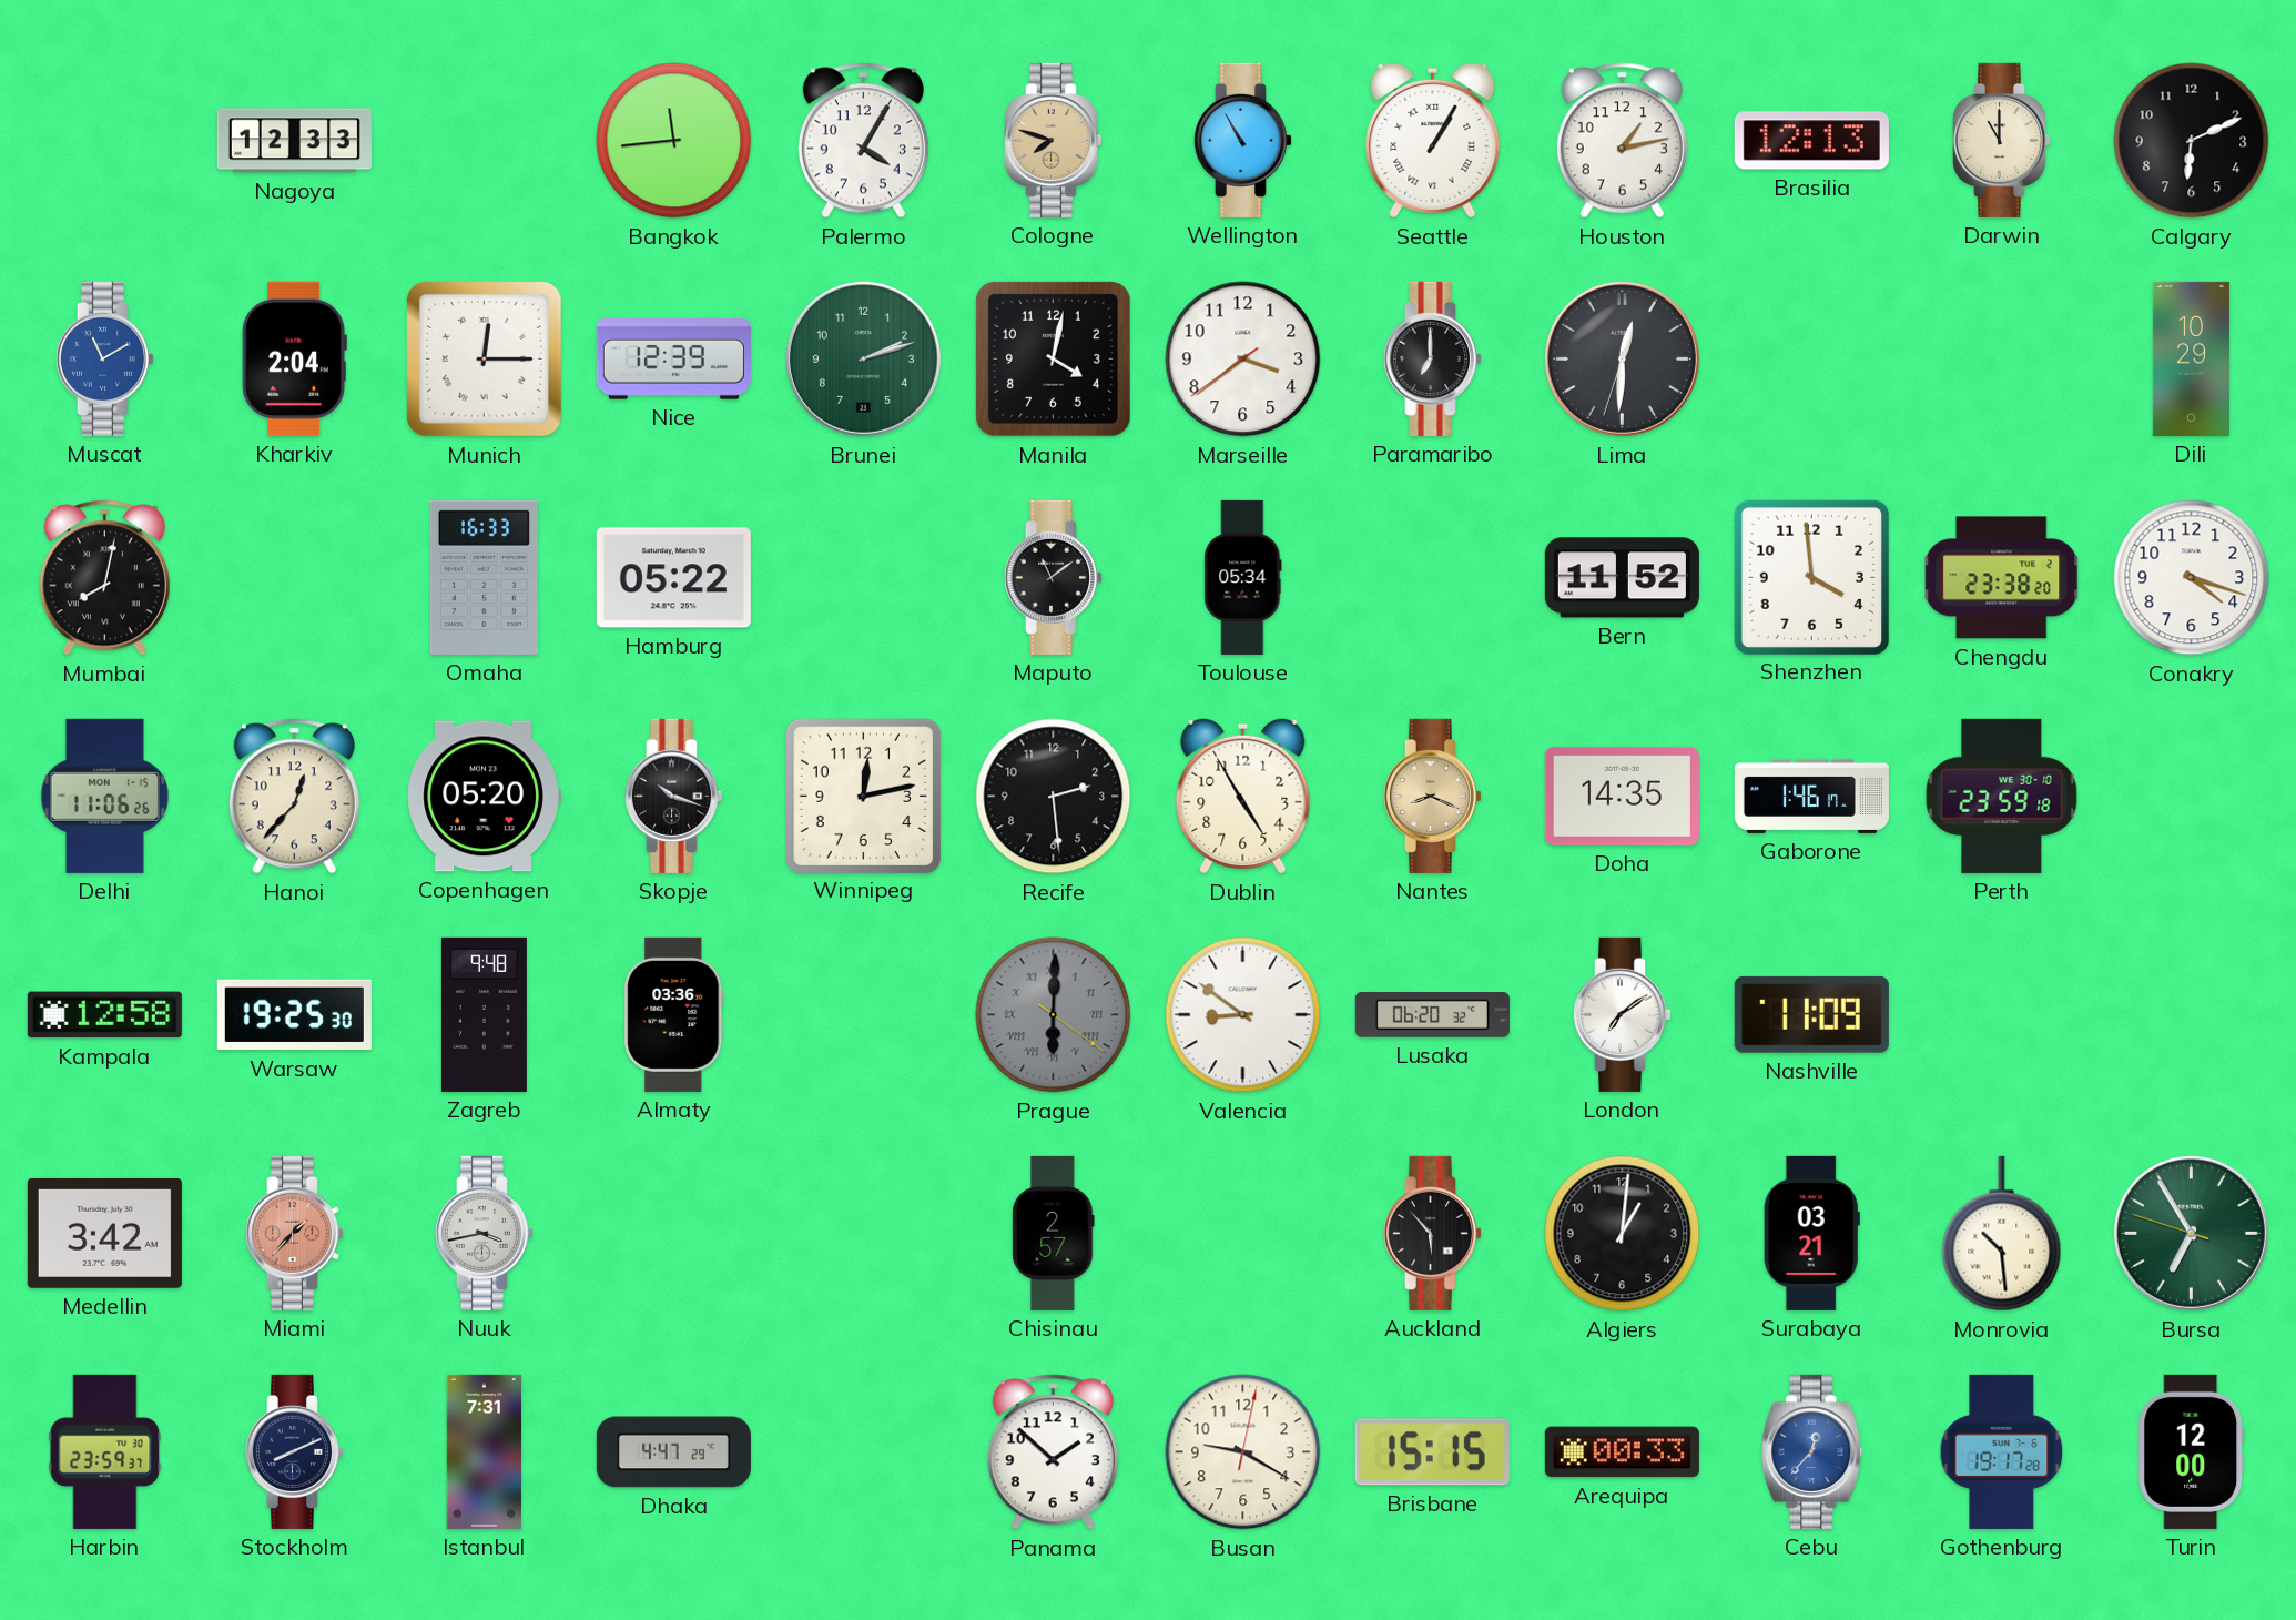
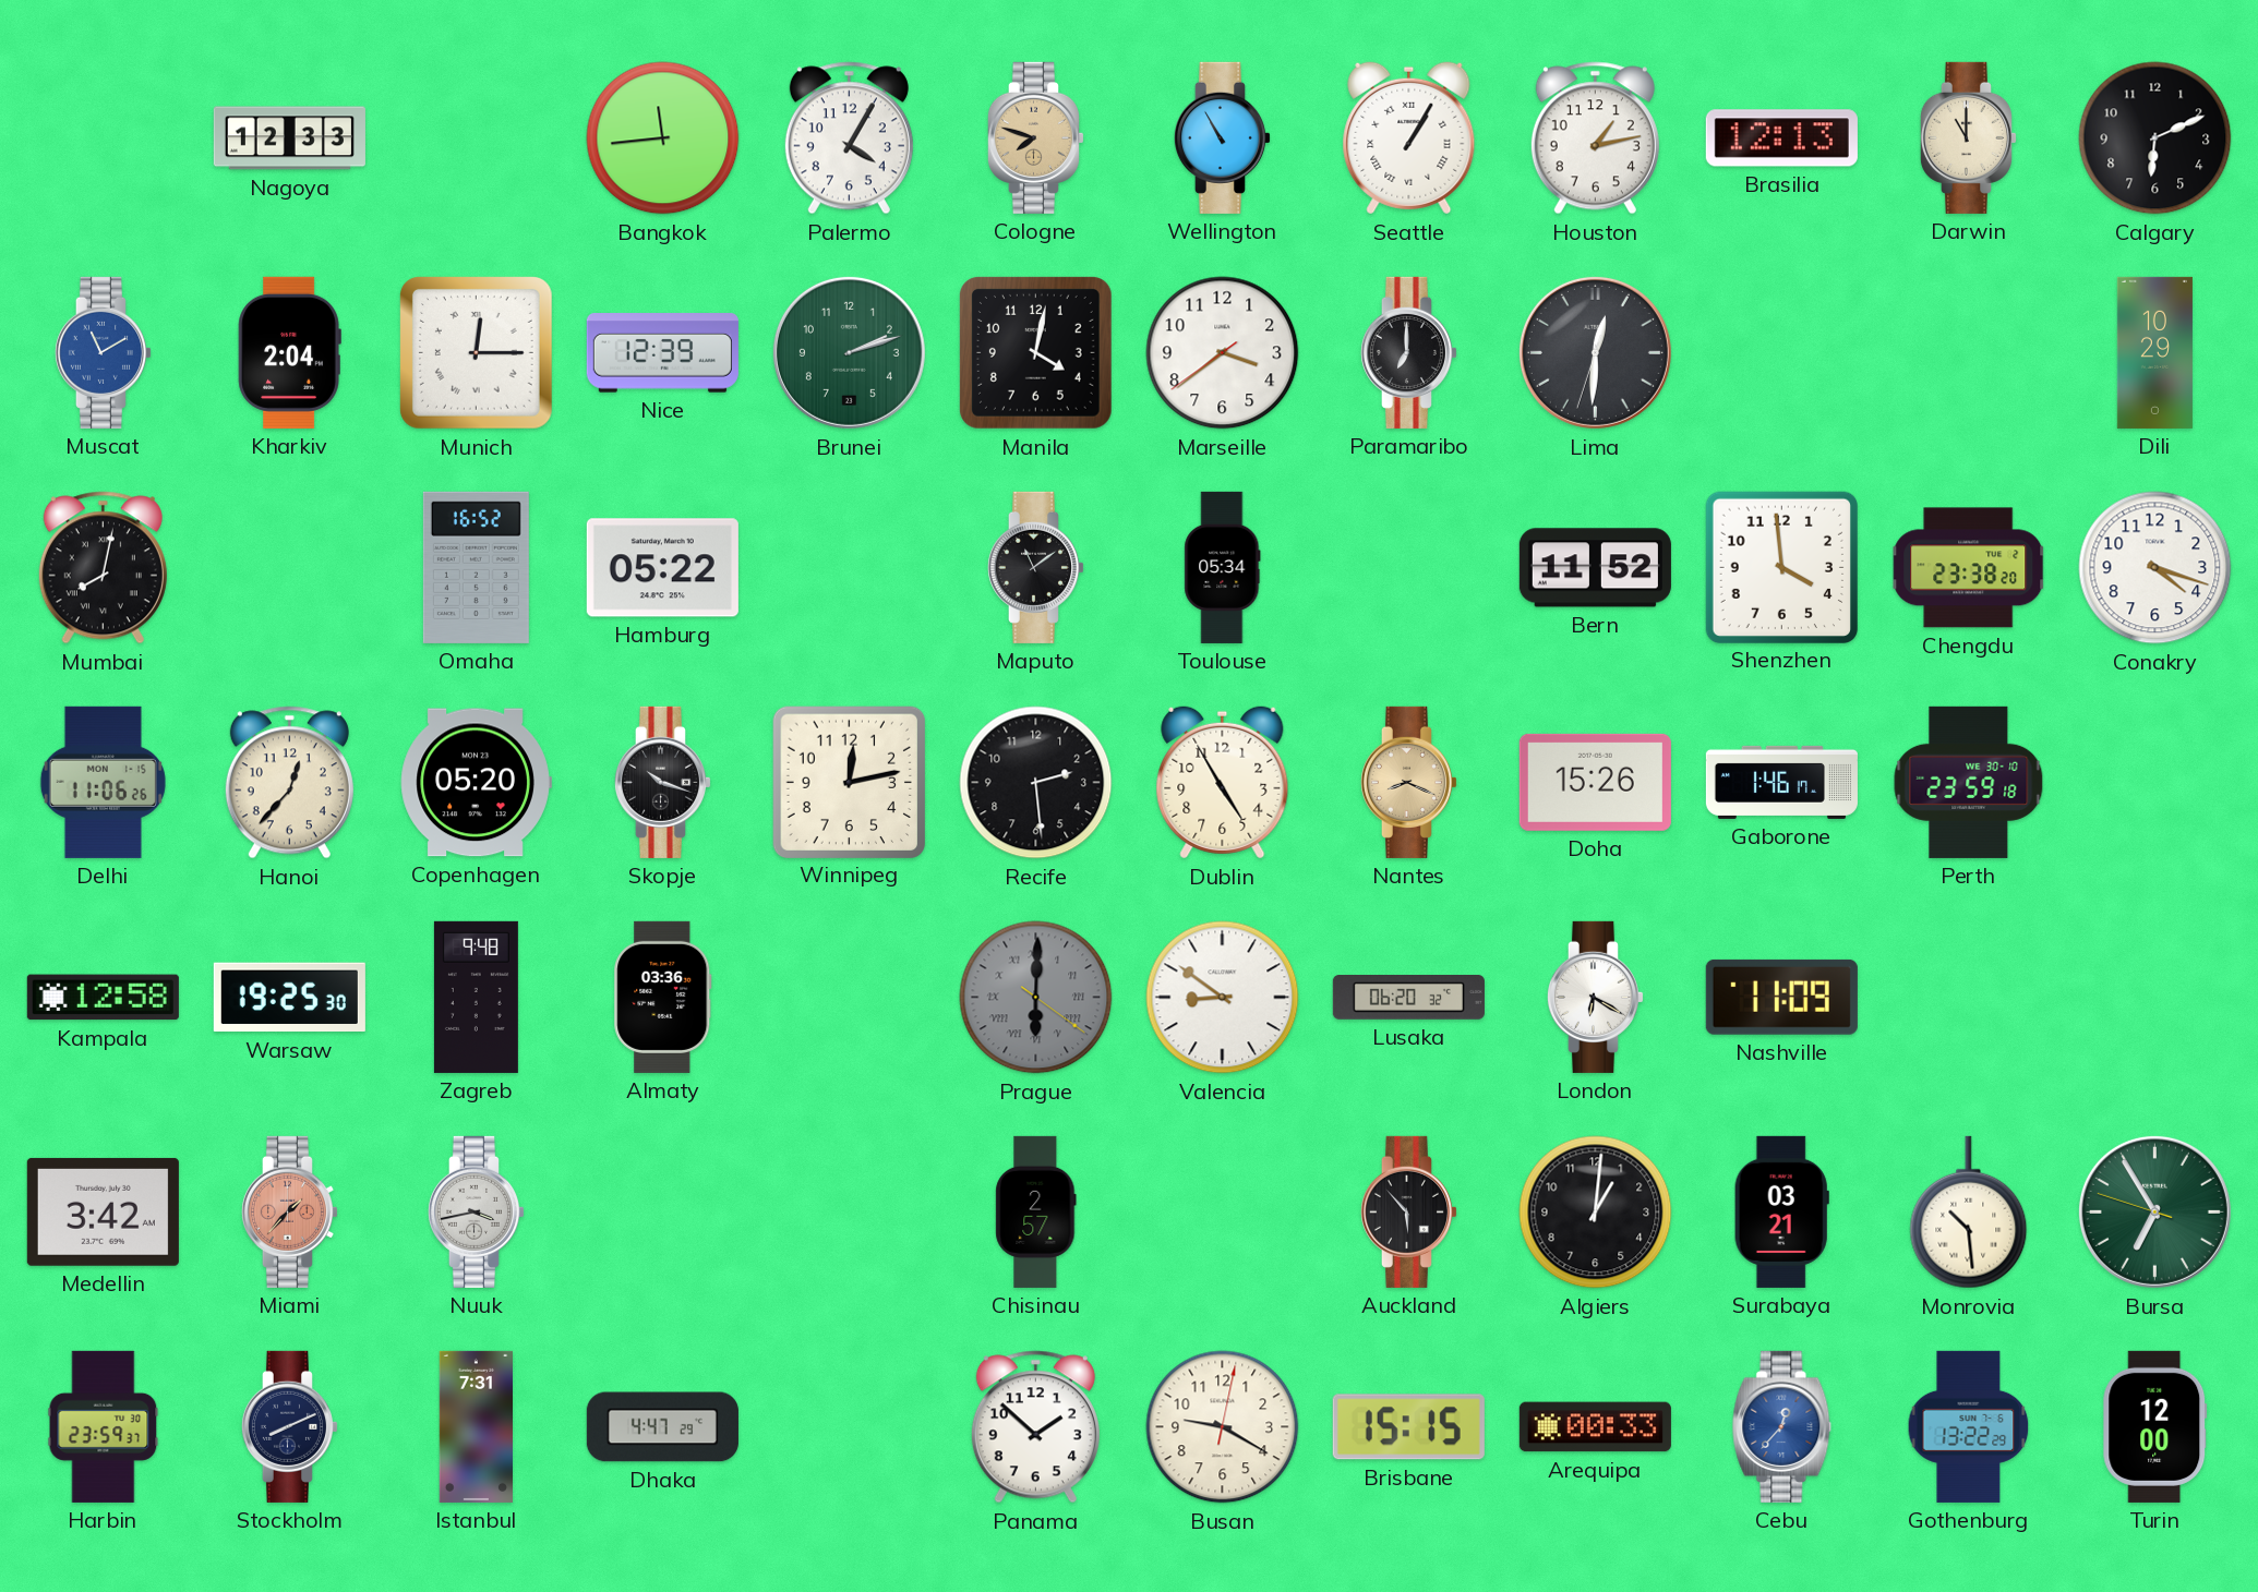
Omaha: 16:33 -> 16:52
Doha: 14:35 -> 15:26
London: 7:09 -> 6:20
Gothenburg: 19:17 -> 13:22
